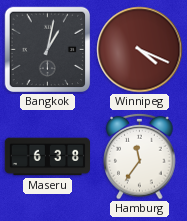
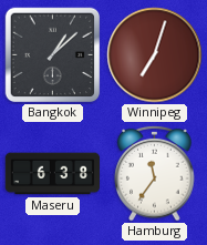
Bangkok: 1:02 -> 1:08
Winnipeg: 4:19 -> 7:03
